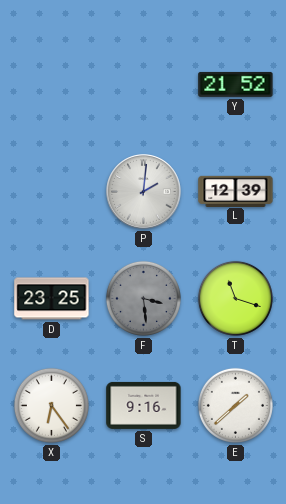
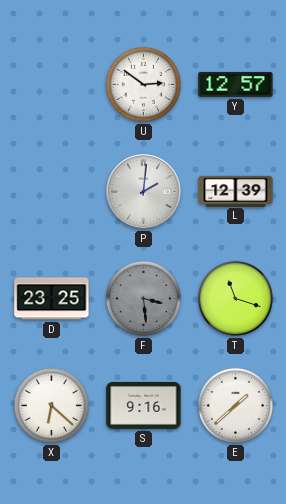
U: none -> 2:51
Y: 21:52 -> 12:57
X: 6:24 -> 6:22
